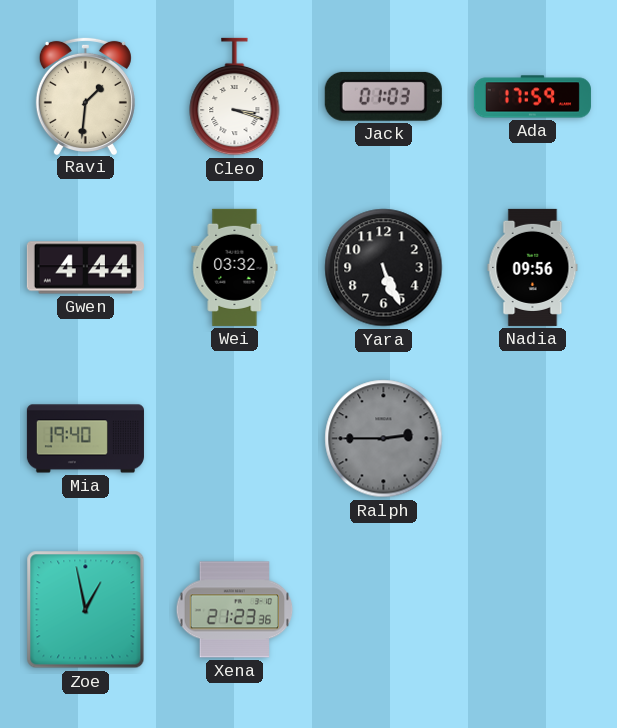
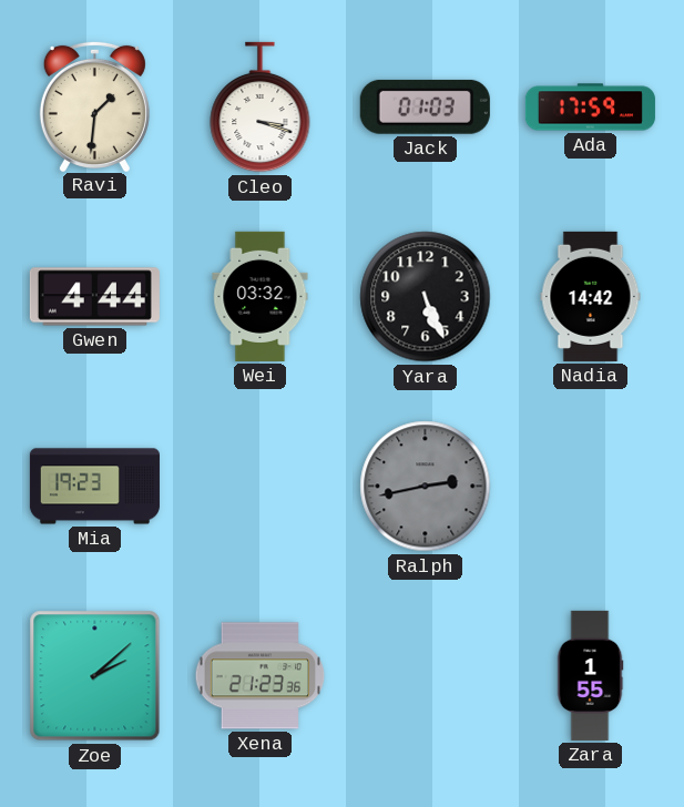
Nadia: 09:56 -> 14:42
Mia: 19:40 -> 19:23
Ralph: 2:45 -> 2:43
Zoe: 12:58 -> 2:08
Zara: none -> 1:55
